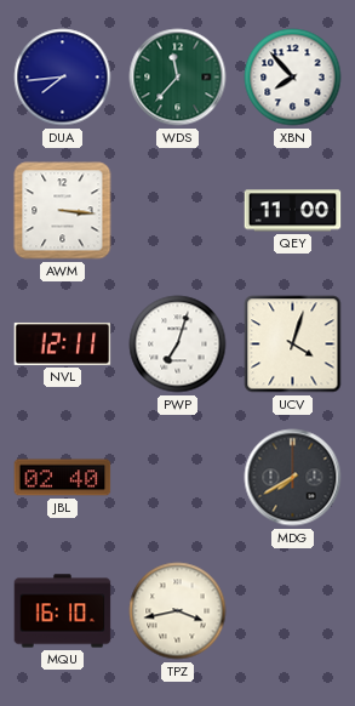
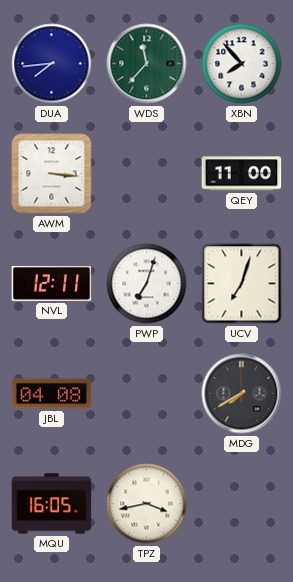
UCV: 4:03 -> 7:03
JBL: 02:40 -> 04:08
MQU: 16:10 -> 16:05
